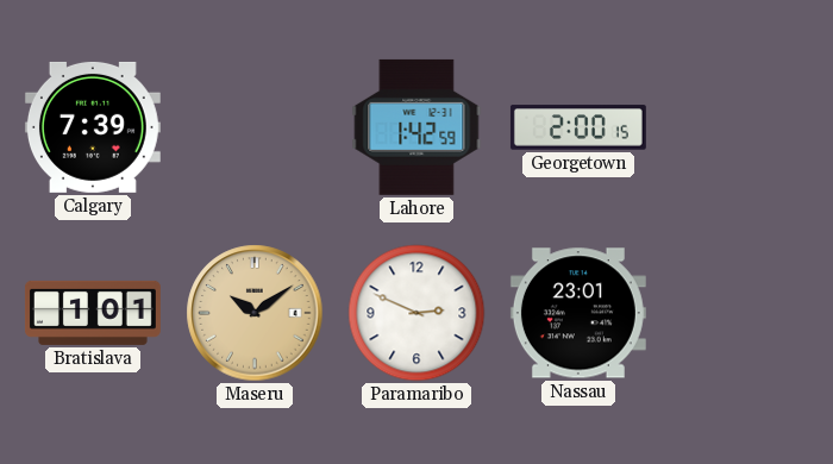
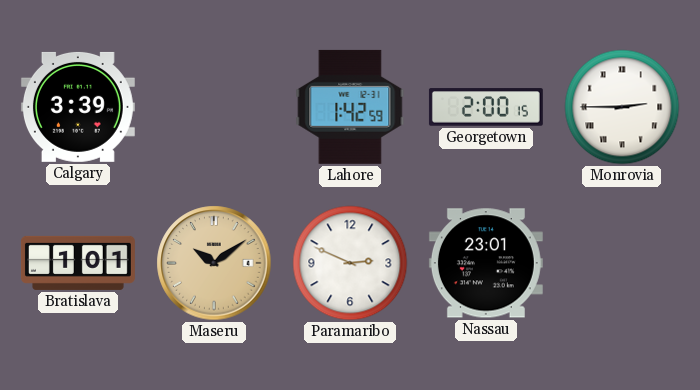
Calgary: 7:39 -> 3:39
Monrovia: none -> 2:45
